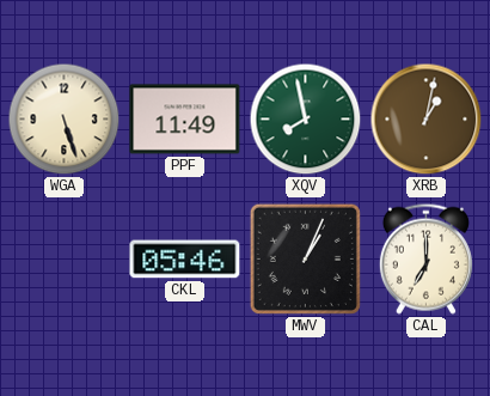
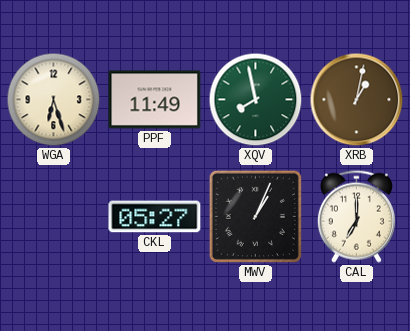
WGA: 5:27 -> 6:27
CKL: 05:46 -> 05:27
